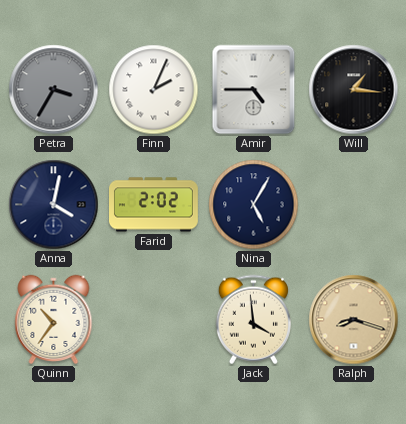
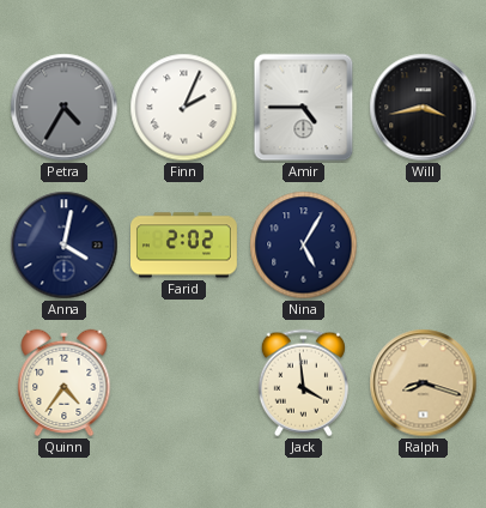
Petra: 3:35 -> 4:35
Will: 1:16 -> 3:43
Quinn: 10:36 -> 4:36
